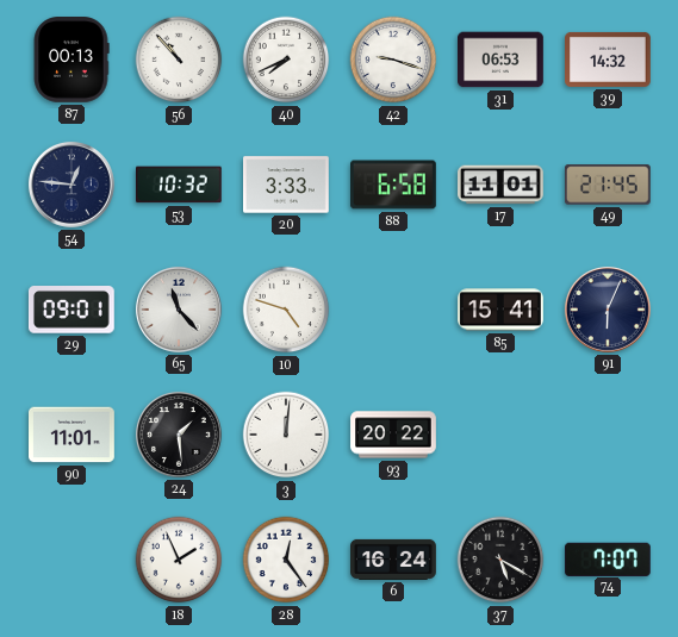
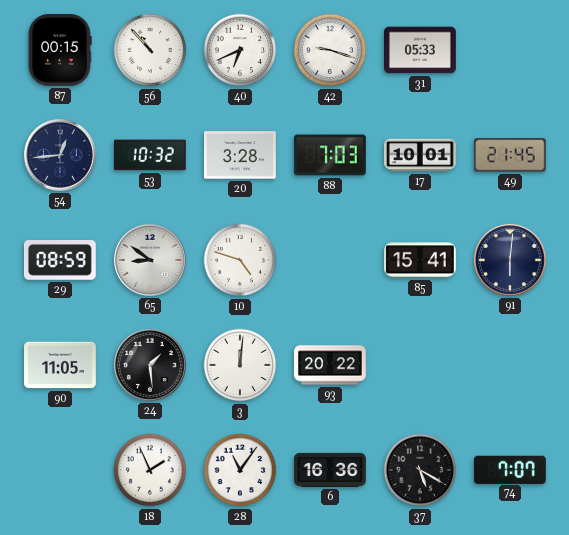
87: 00:13 -> 00:15
40: 7:41 -> 6:41
31: 06:53 -> 05:33
39: 14:32 -> none
54: 12:46 -> 12:44
20: 3:33 -> 3:28
88: 6:58 -> 7:03
17: 11:01 -> 10:01
29: 09:01 -> 08:59
65: 11:23 -> 8:51
91: 6:04 -> 6:01
90: 11:01 -> 11:05
28: 12:24 -> 11:06
6: 16:24 -> 16:36
